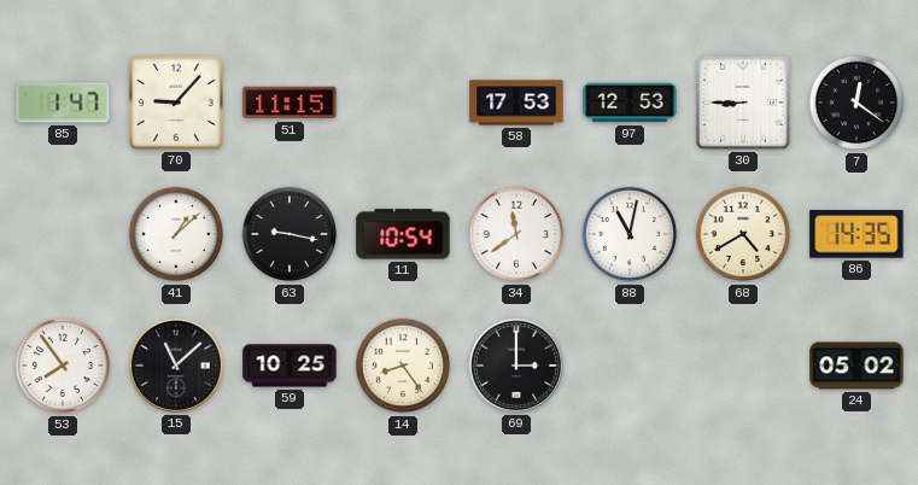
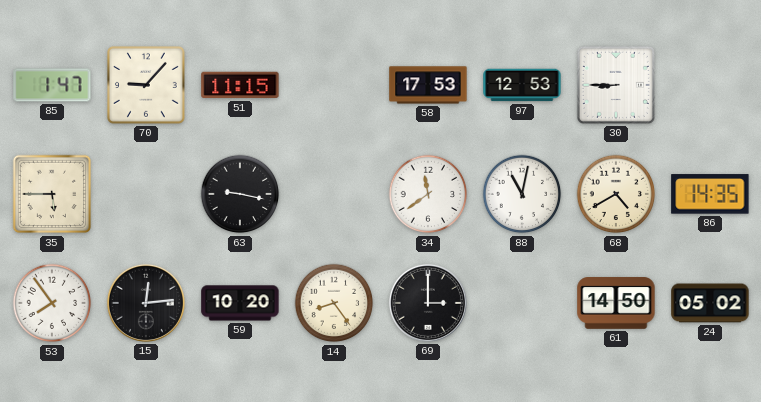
7: 12:21 -> none
35: none -> 5:45
41: 1:08 -> none
11: 10:54 -> none
15: 11:08 -> 12:14
59: 10:25 -> 10:20
61: none -> 14:50
